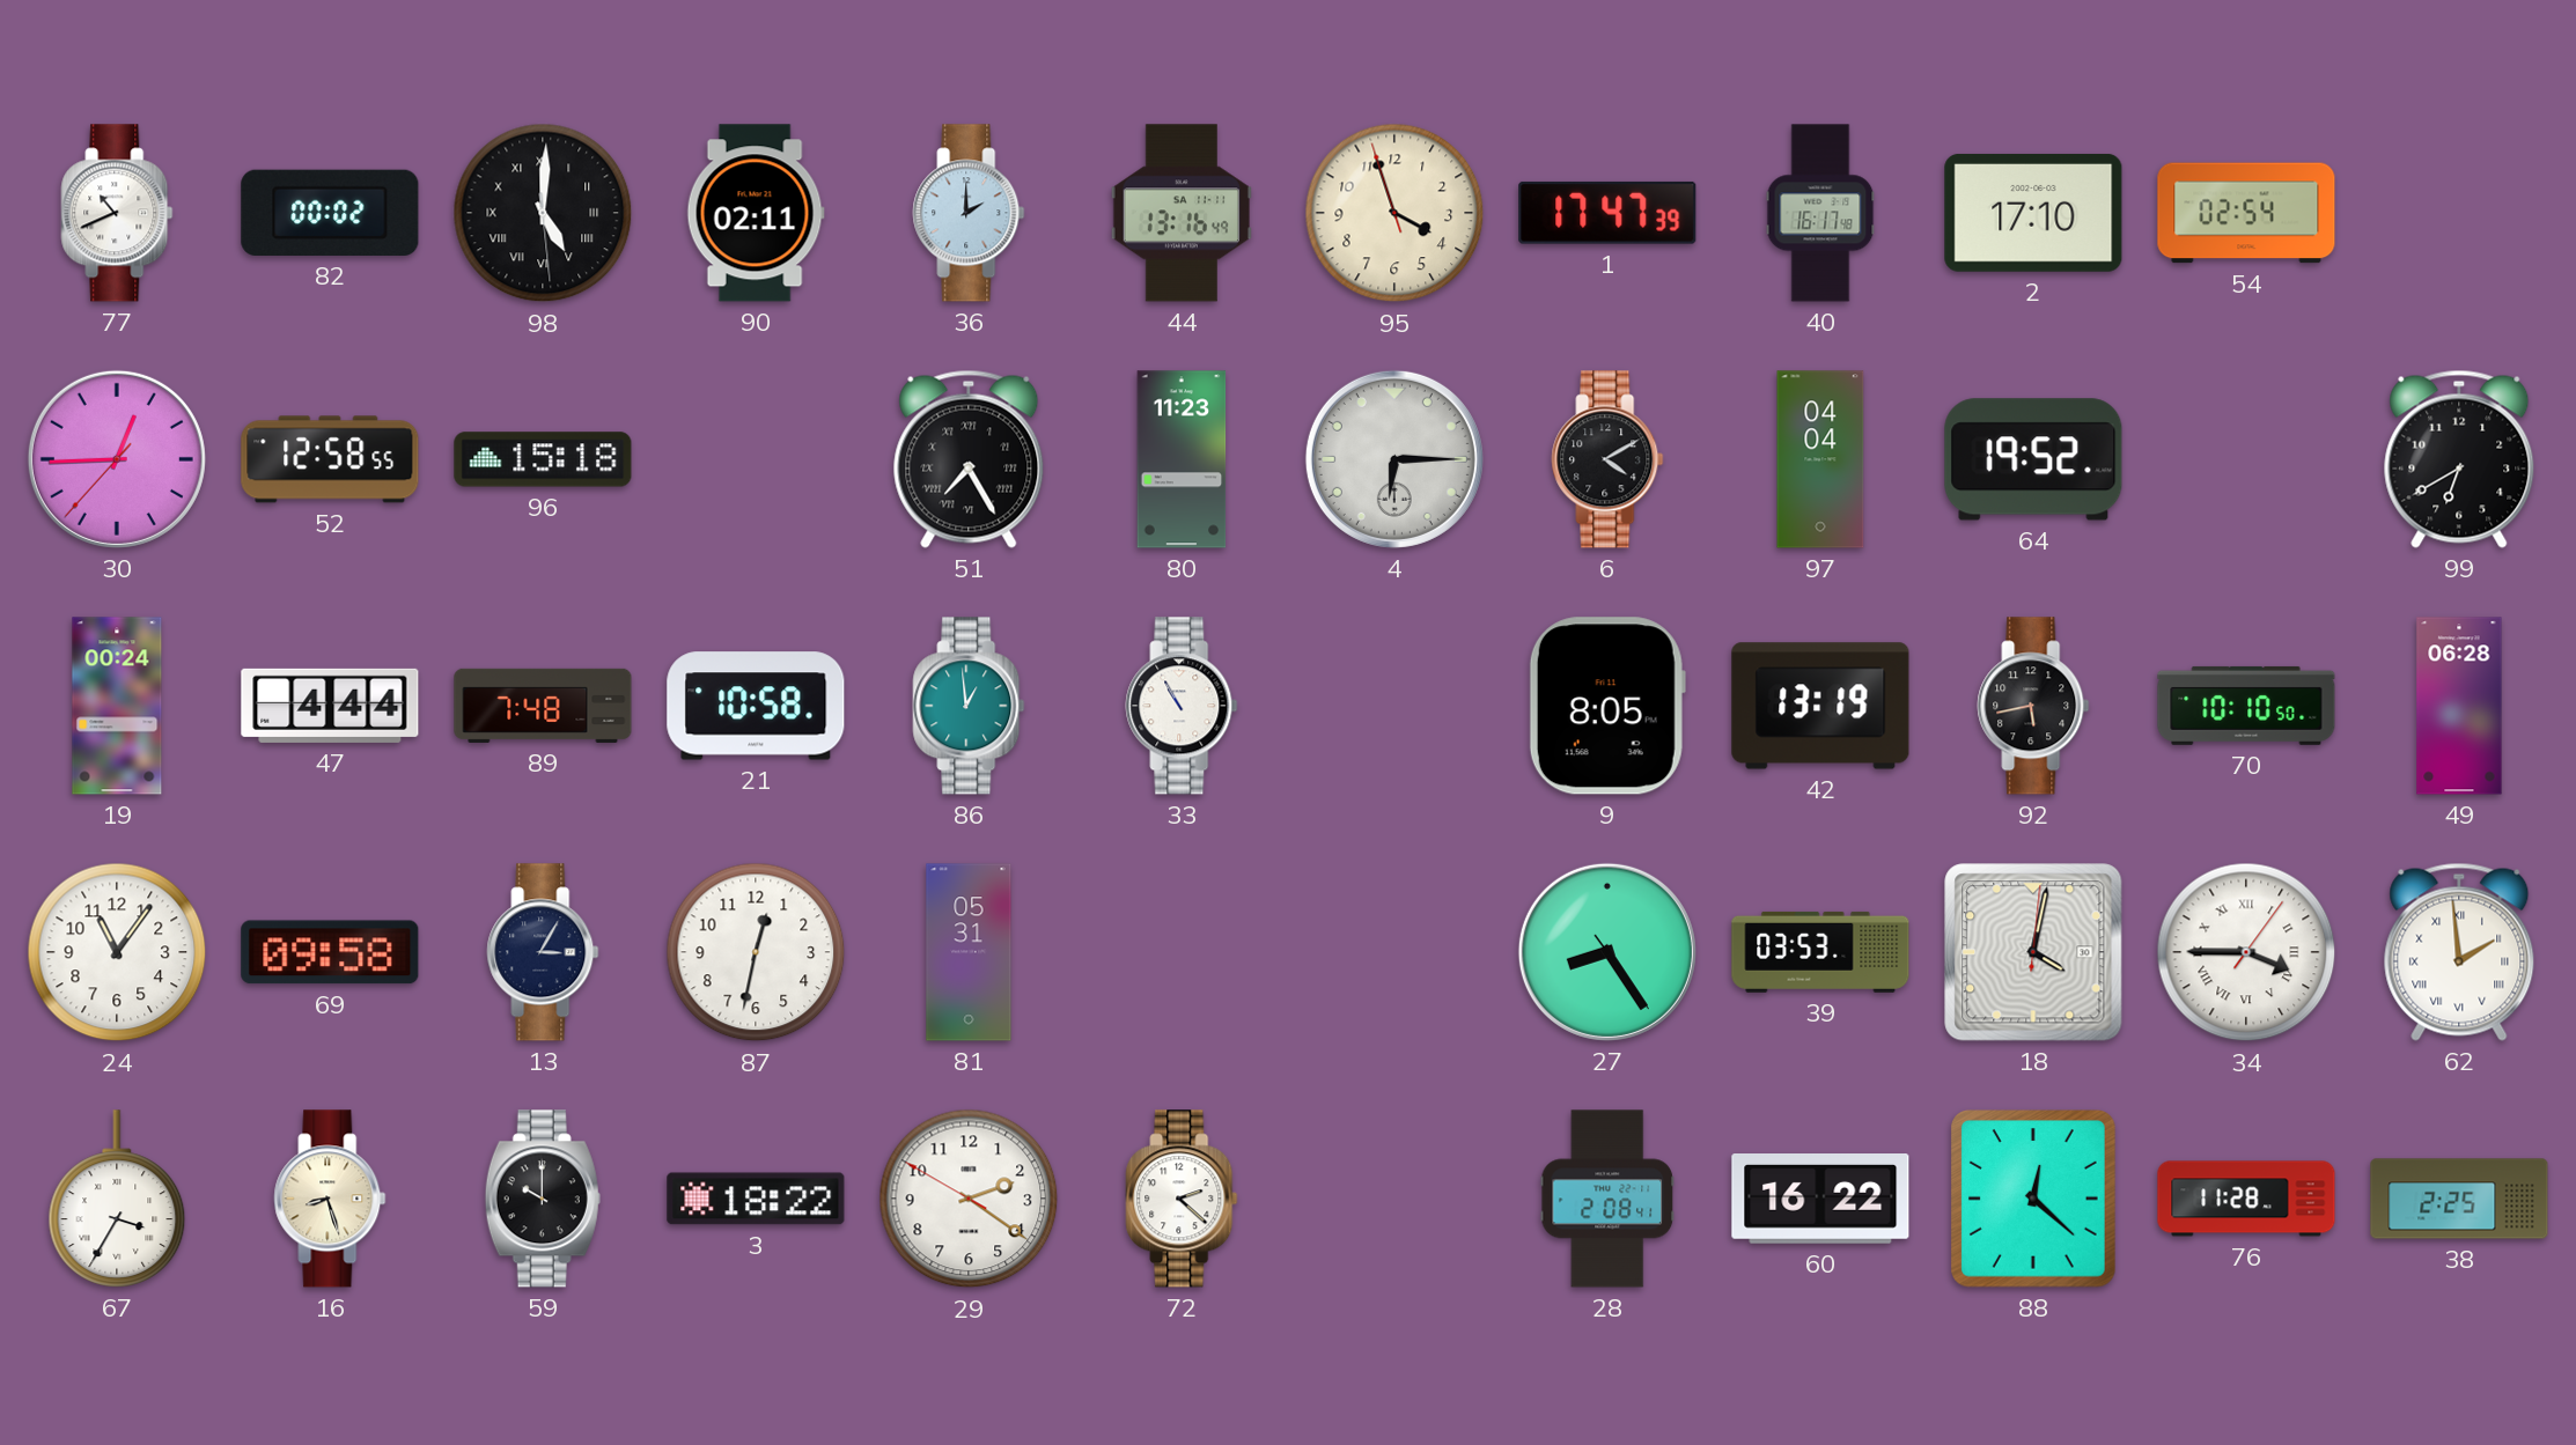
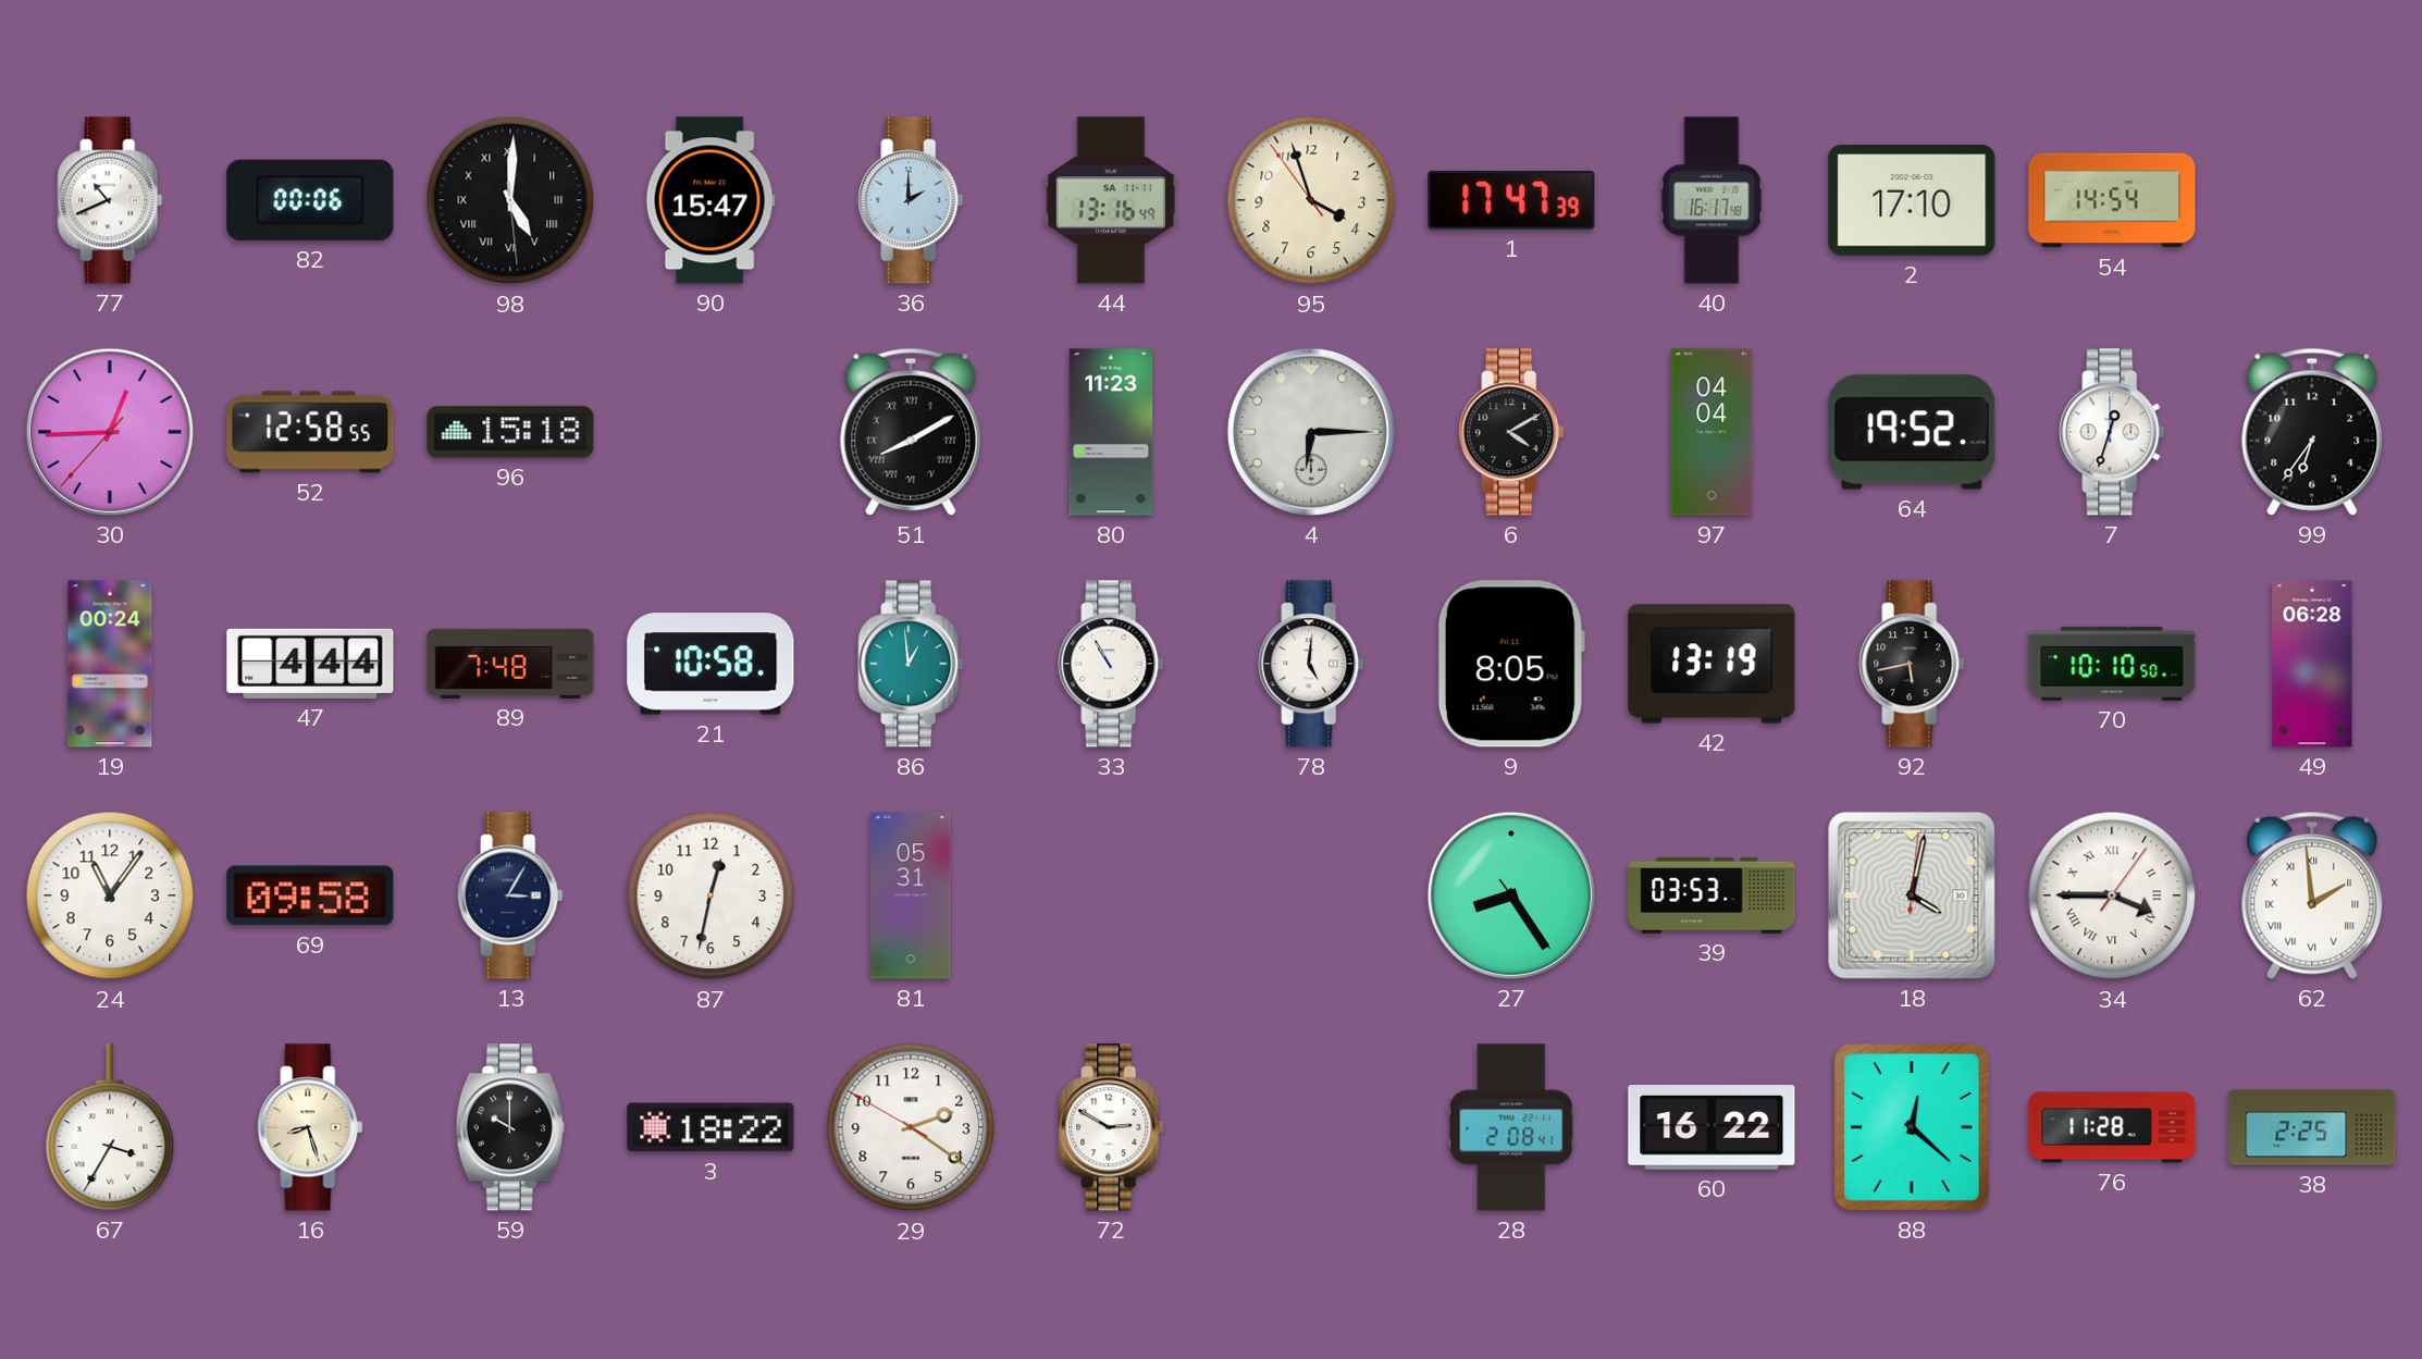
82: 00:02 -> 00:06
90: 02:11 -> 15:47
95: 3:56:57 -> 3:56:54
54: 02:54 -> 14:54
51: 7:25 -> 8:10
7: none -> 12:33
99: 6:40 -> 6:36
78: none -> 5:01
72: 2:22 -> 2:50
